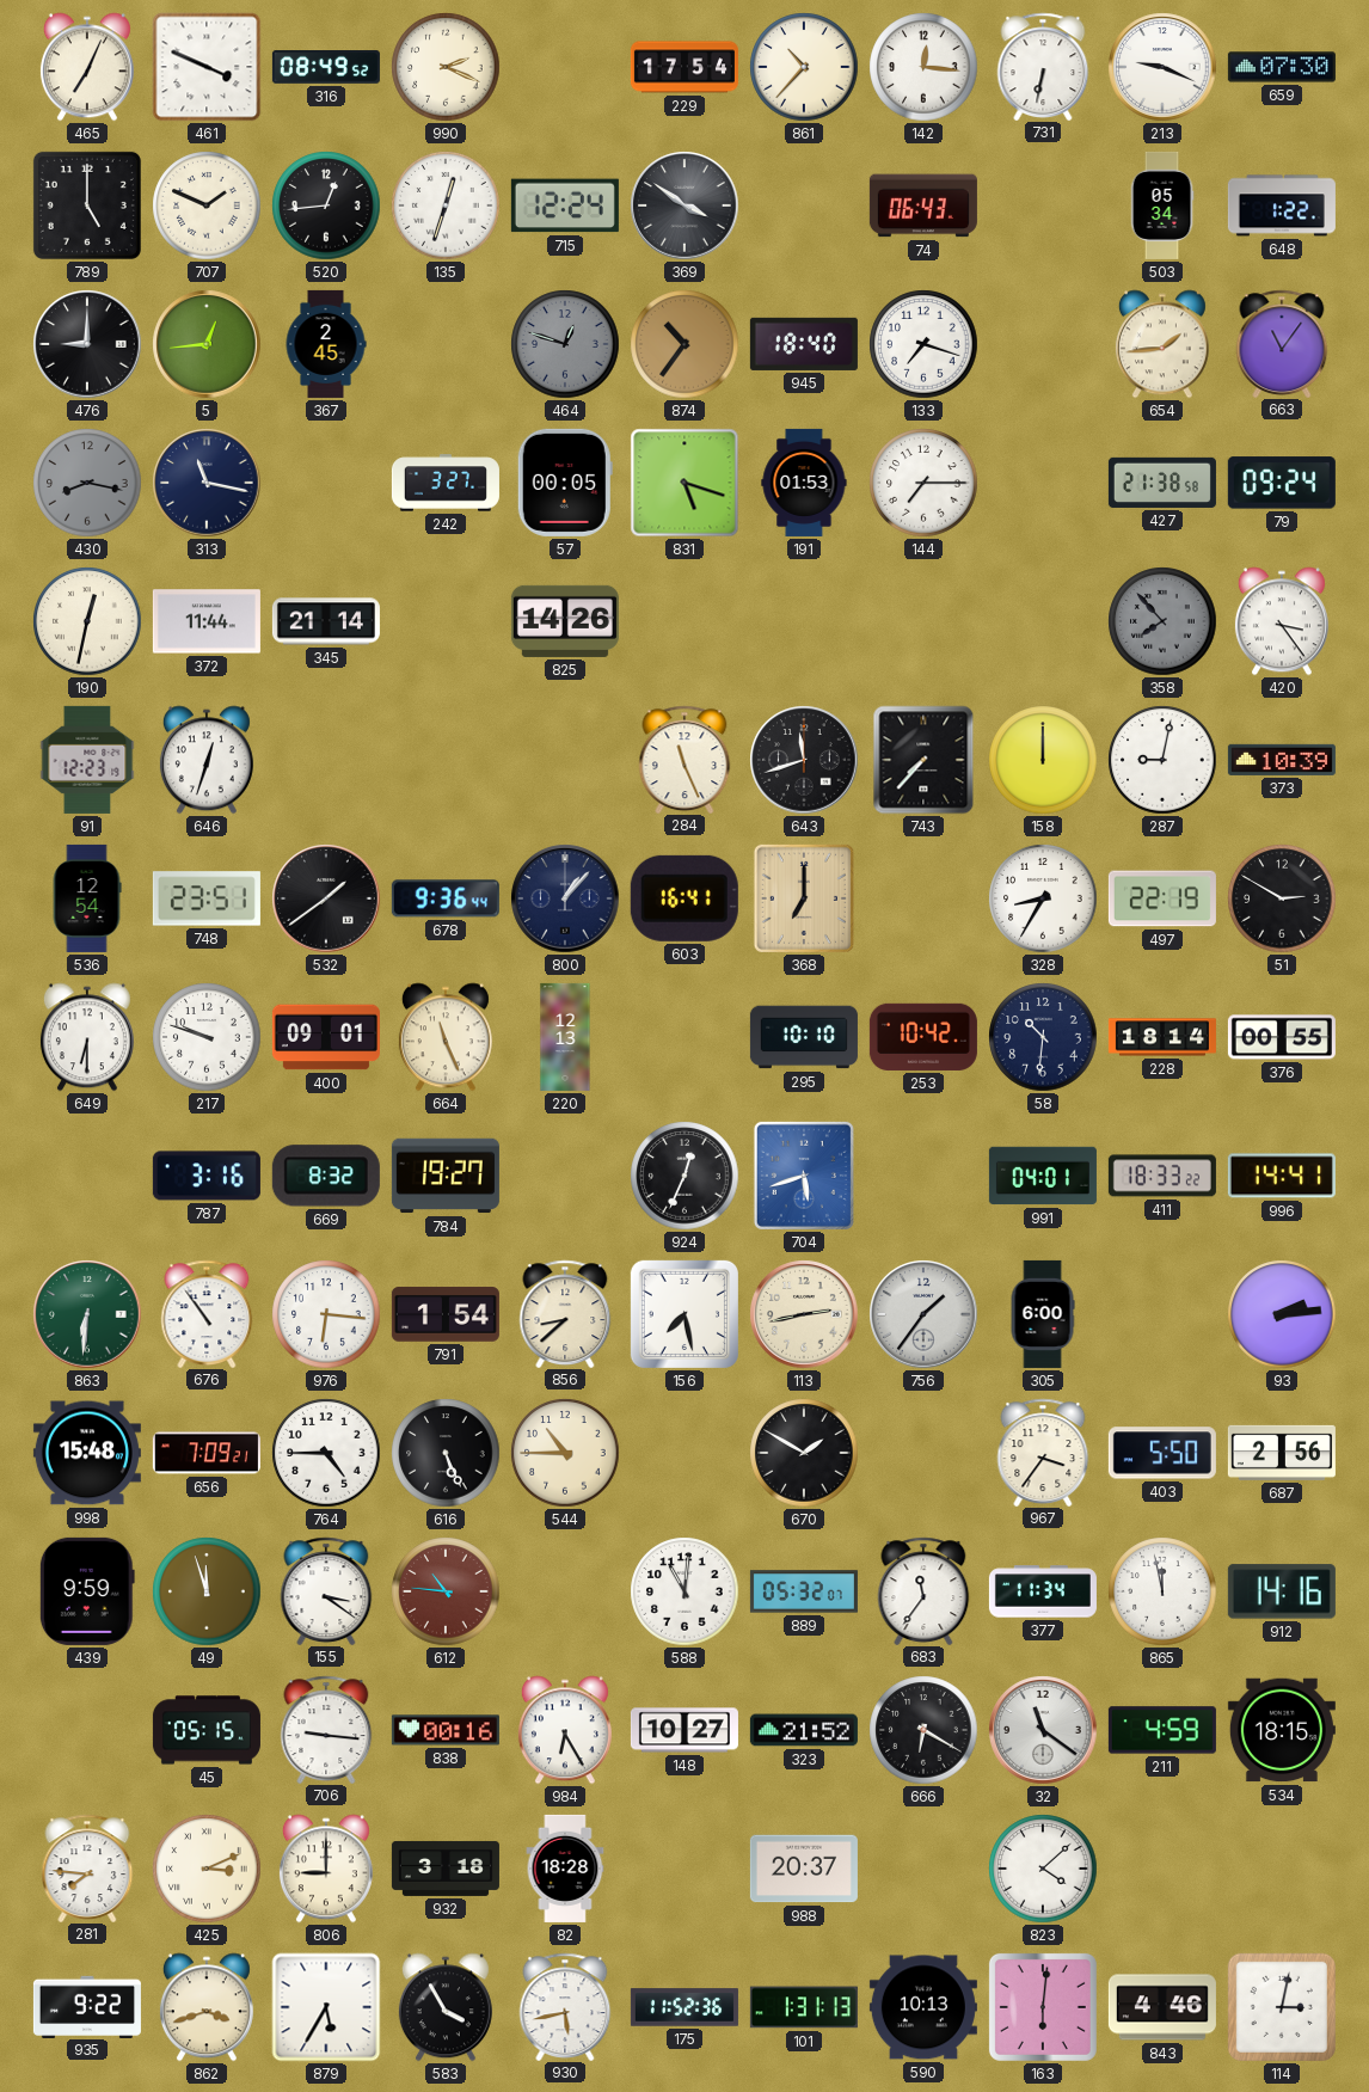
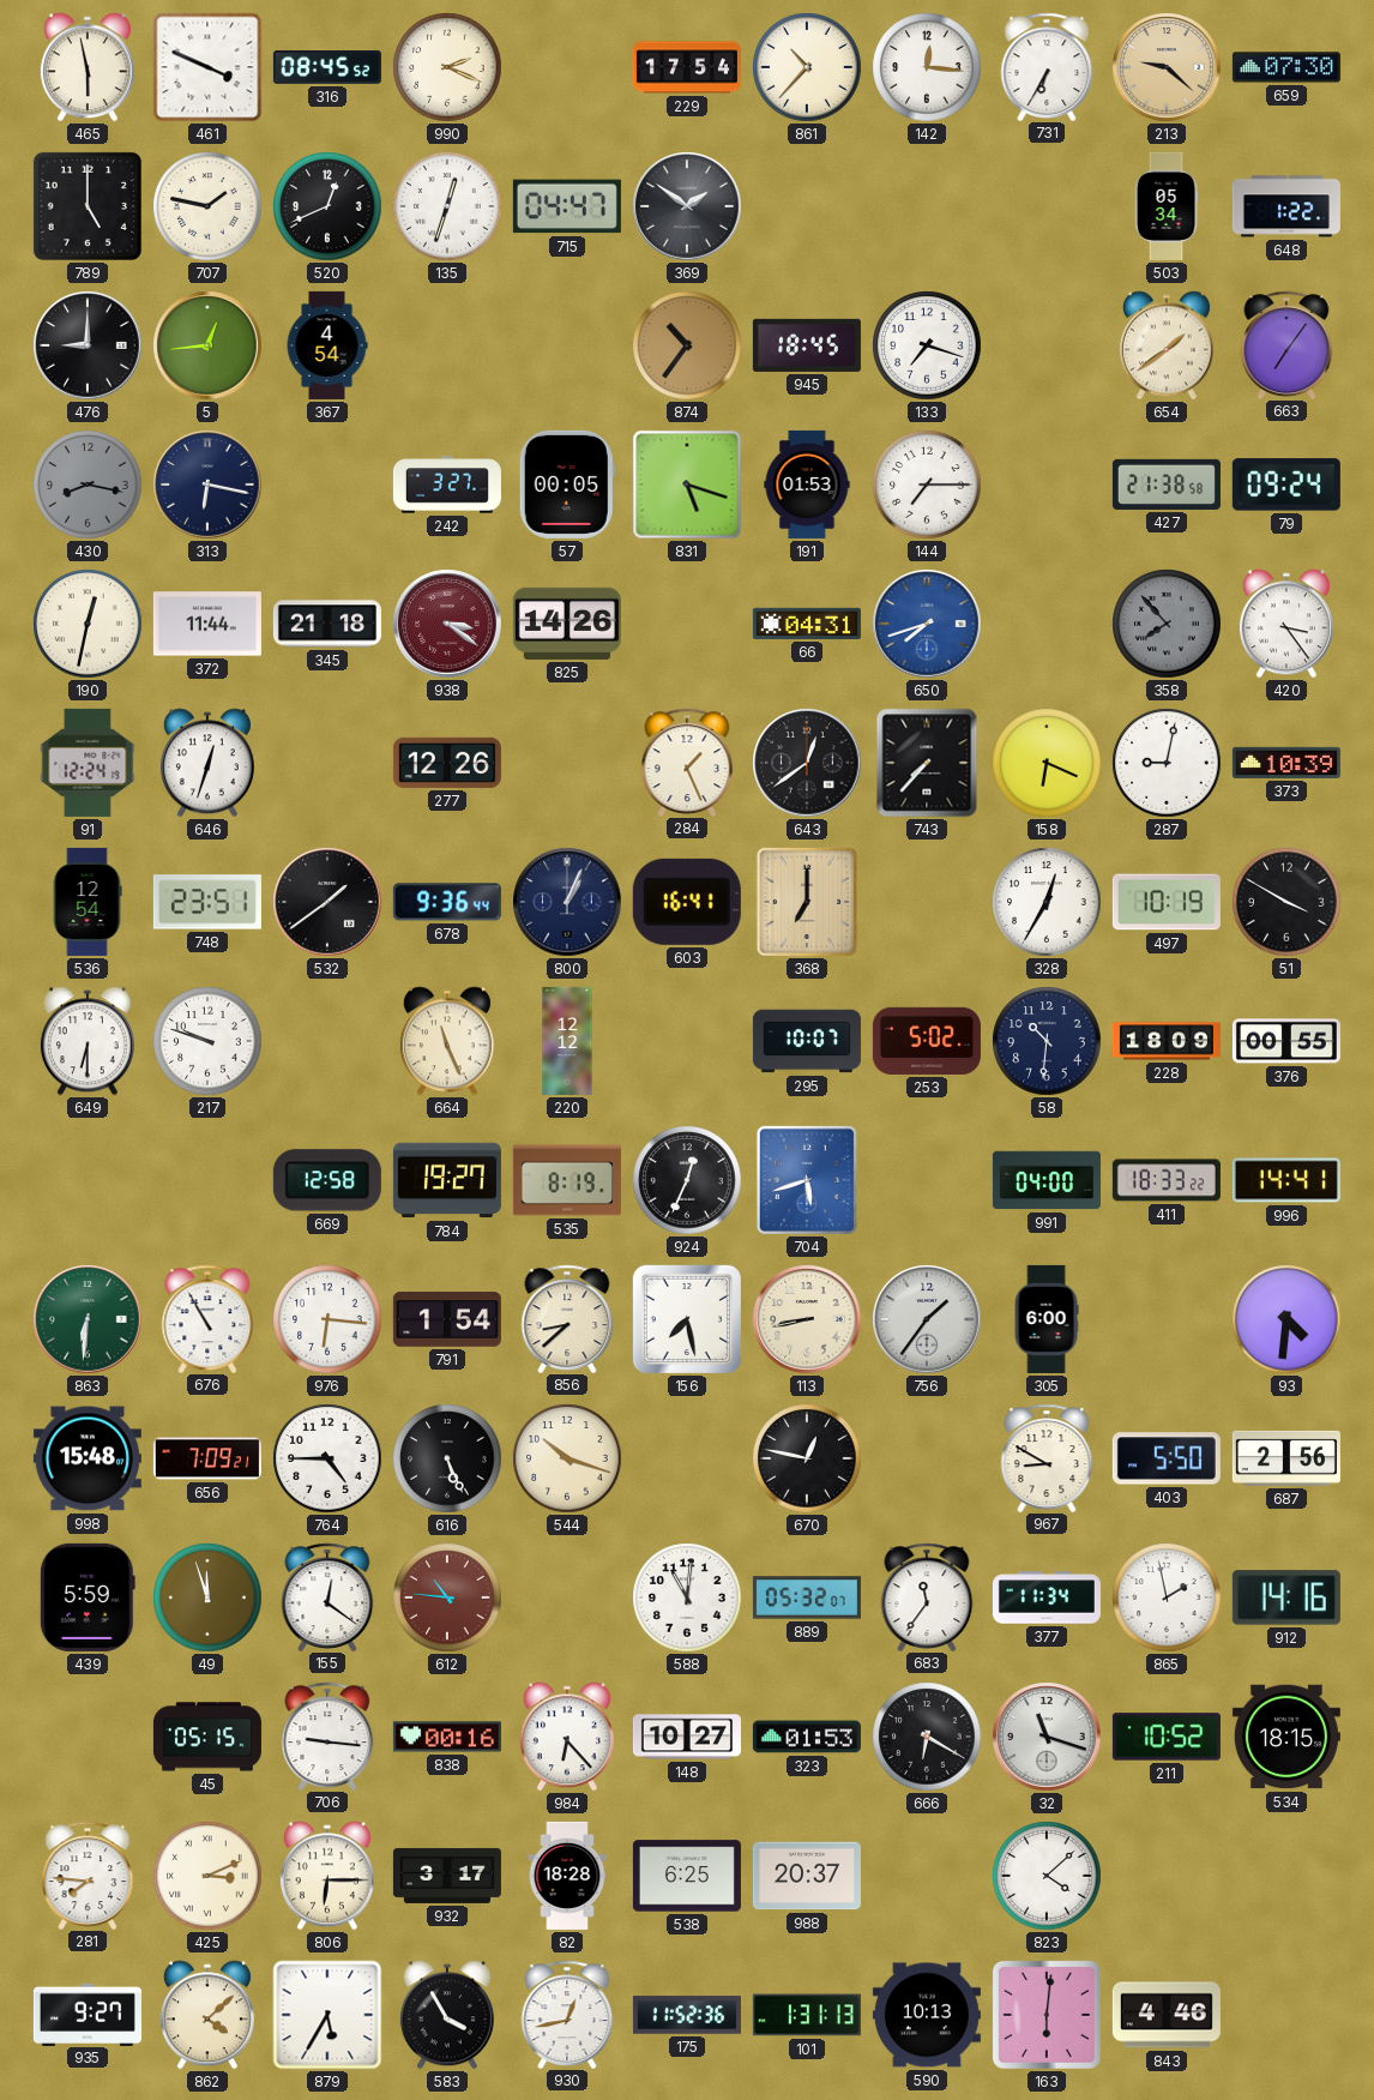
465: 7:04 -> 5:58
316: 08:49 -> 08:45
731: 6:32 -> 6:35
213: 9:19 -> 9:22
213 dial: white -> champagne
707: 1:49 -> 1:47
520: 12:44 -> 12:41
715: 12:24 -> 04:47
369: 3:51 -> 1:51
74: 06:43 -> none
367: 2:45 -> 4:54
464: 12:48 -> none
945: 18:40 -> 18:45
654: 1:44 -> 1:39
663: 11:06 -> 7:06
313: 11:17 -> 6:17
345: 21:14 -> 21:18
938: none -> 3:21
66: none -> 04:31
650: none -> 7:42
91: 12:23 -> 12:24
277: none -> 12:26
284: 11:26 -> 1:26
643: 11:42 -> 12:39
158: 12:00 -> 6:19
800: 1:07 -> 1:04
328: 8:35 -> 12:35
497: 22:19 -> 10:19
51: 2:50 -> 3:50
400: 09:01 -> none
220: 12:13 -> 12:12
295: 10:10 -> 10:07
253: 10:42 -> 5:02
228: 18:14 -> 18:09
787: 3:16 -> none
669: 8:32 -> 12:58
535: none -> 8:19
991: 04:01 -> 04:00
676: 10:54 -> 10:55
113: 2:43 -> 8:43
93: 2:14 -> 4:31
544: 10:45 -> 10:18
670: 1:50 -> 12:47
967: 3:36 -> 8:50
439: 9:59 -> 5:59
155: 3:21 -> 12:21
865: 11:58 -> 1:58
984: 6:25 -> 6:23
323: 21:52 -> 01:53
32: 11:21 -> 11:18
211: 4:59 -> 10:52
806: 9:00 -> 6:15
932: 3:18 -> 3:17
538: none -> 6:25
935: 9:22 -> 9:27
862: 3:42 -> 4:08
930: 5:43 -> 12:43
114: 3:02 -> none
